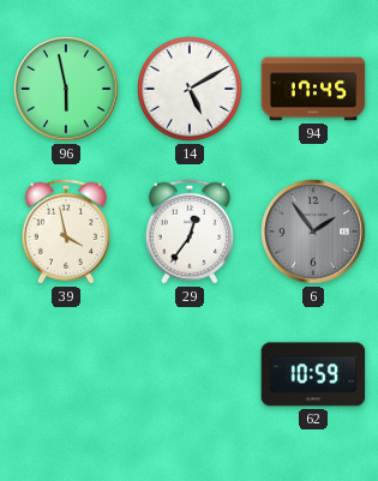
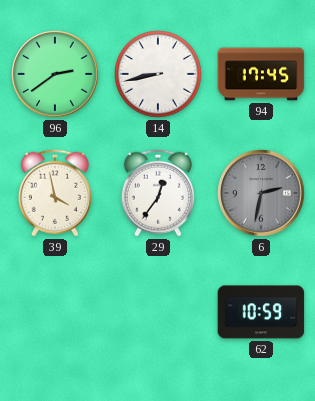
96: 5:58 -> 2:39
14: 5:10 -> 8:43
6: 1:54 -> 2:32
